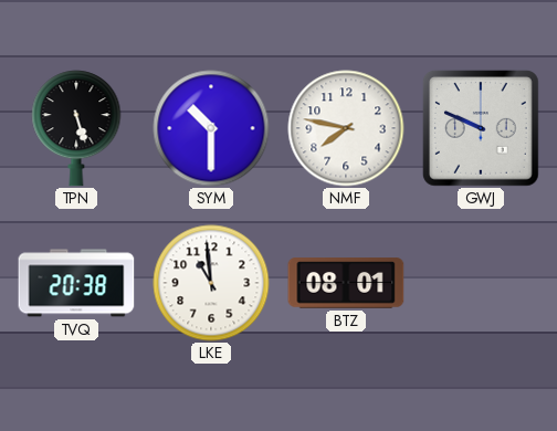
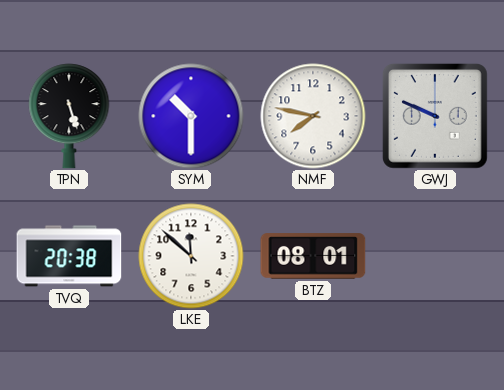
LKE: 10:59 -> 11:52
